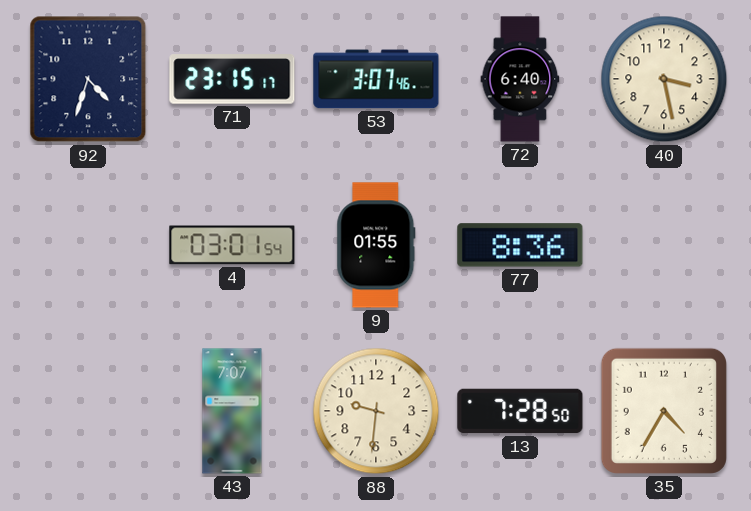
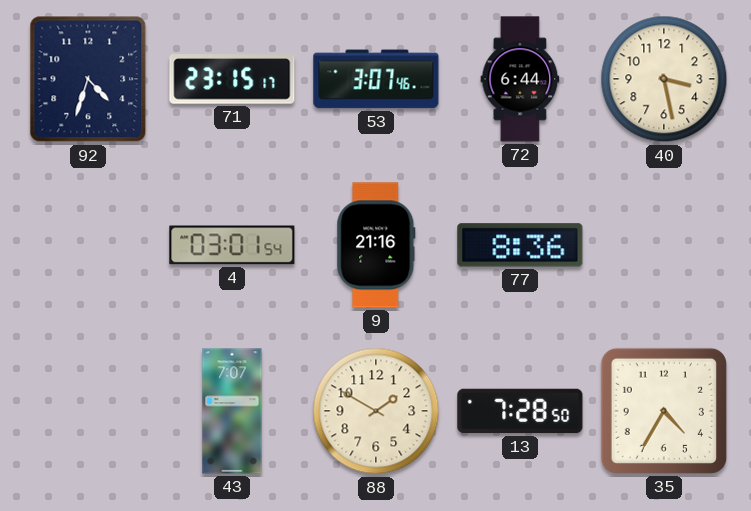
72: 6:40 -> 6:44
9: 01:55 -> 21:16
88: 9:31 -> 1:50
